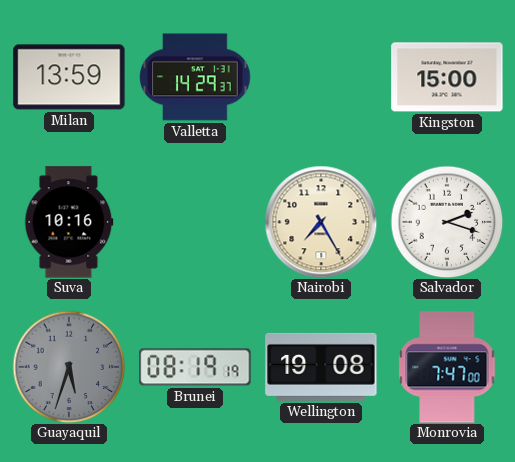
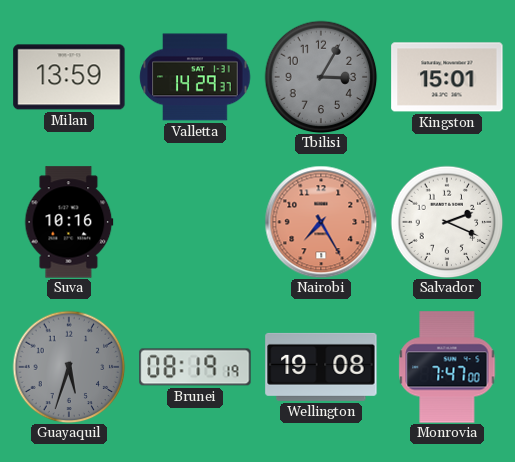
Tbilisi: none -> 3:05
Kingston: 15:00 -> 15:01
Nairobi dial: cream -> salmon
Salvador: 2:18 -> 2:19
